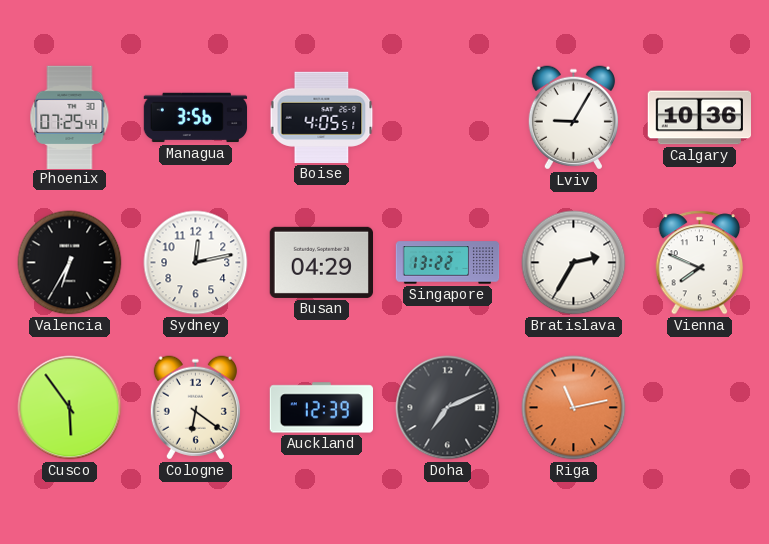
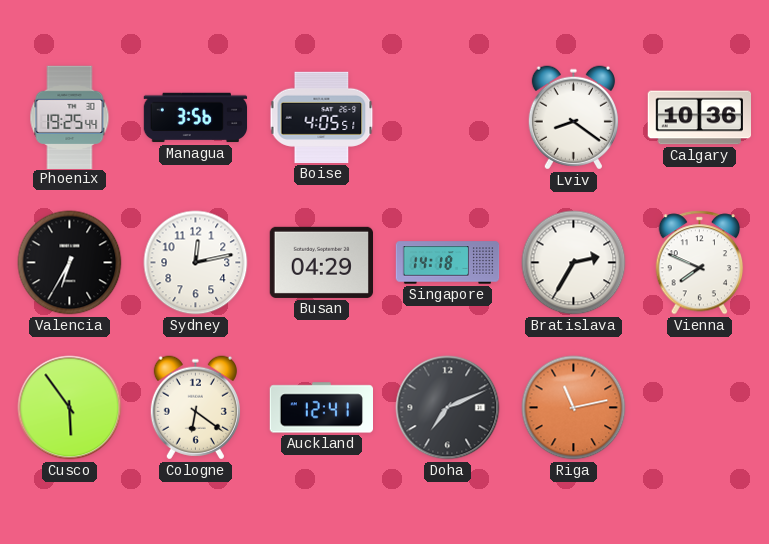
Phoenix: 07:25 -> 19:25
Lviv: 9:05 -> 8:21
Singapore: 13:22 -> 14:18
Auckland: 12:39 -> 12:41
